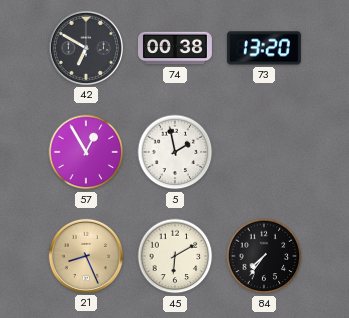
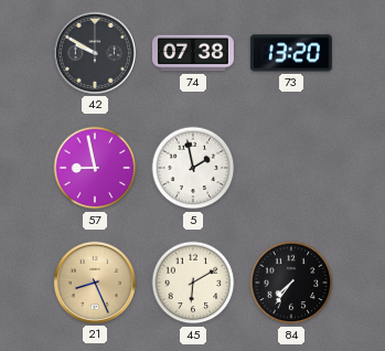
42: 6:50 -> 9:50
74: 00:38 -> 07:38
57: 12:55 -> 8:58
